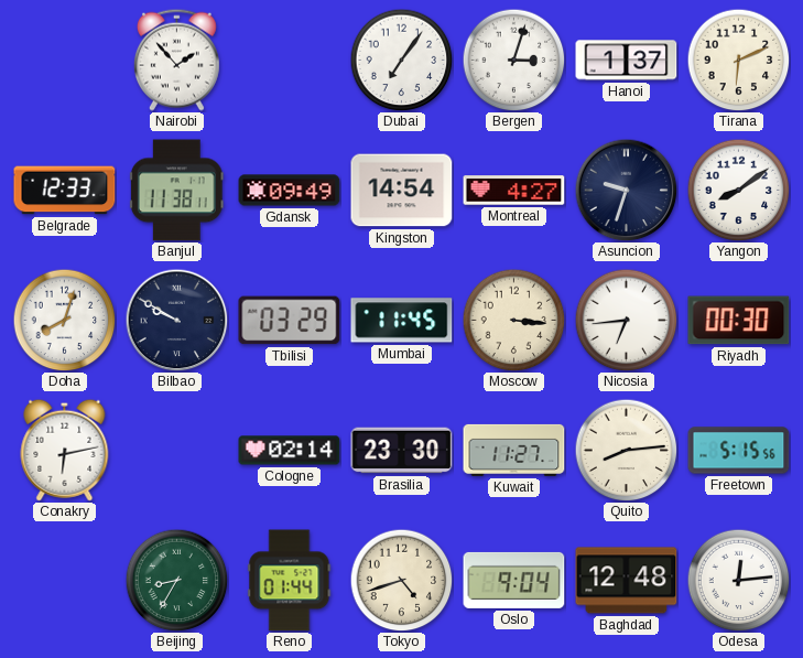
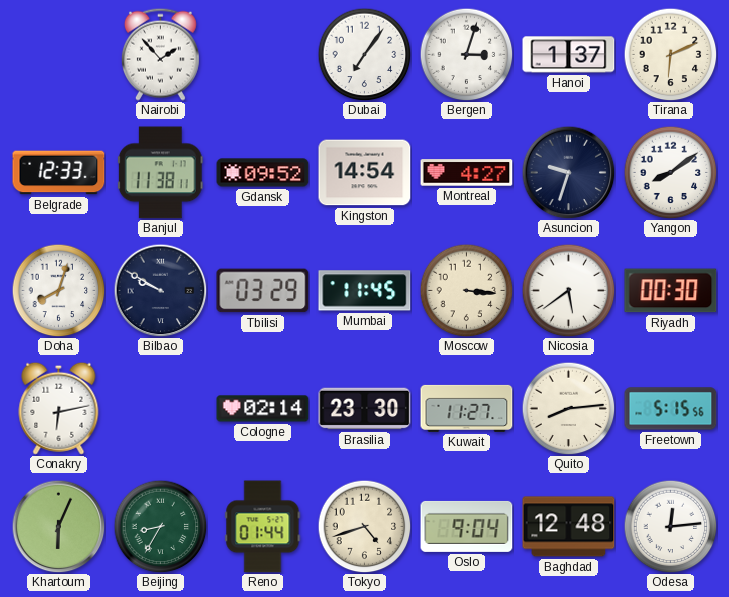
Gdansk: 09:49 -> 09:52
Nicosia: 6:44 -> 5:39
Khartoum: none -> 6:04
